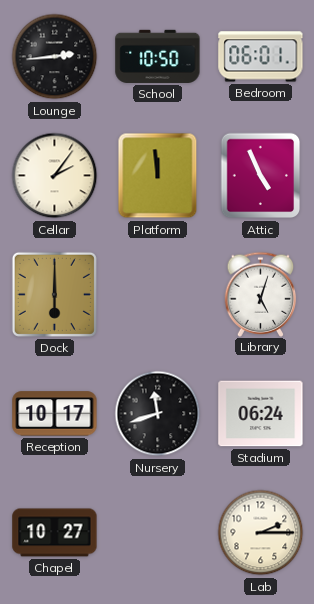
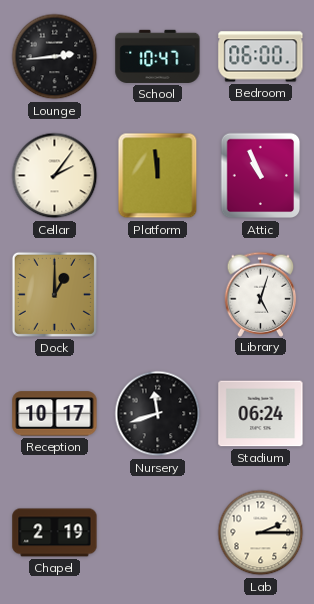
School: 10:50 -> 10:47
Bedroom: 06:01 -> 06:00
Attic: 4:56 -> 10:56
Dock: 6:00 -> 1:00
Chapel: 10:27 -> 2:19
